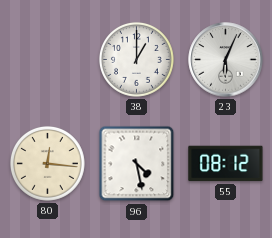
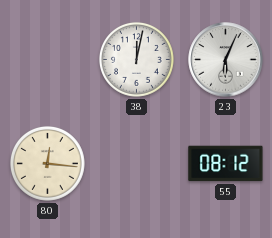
38: 1:00 -> 12:02
96: 4:28 -> none
